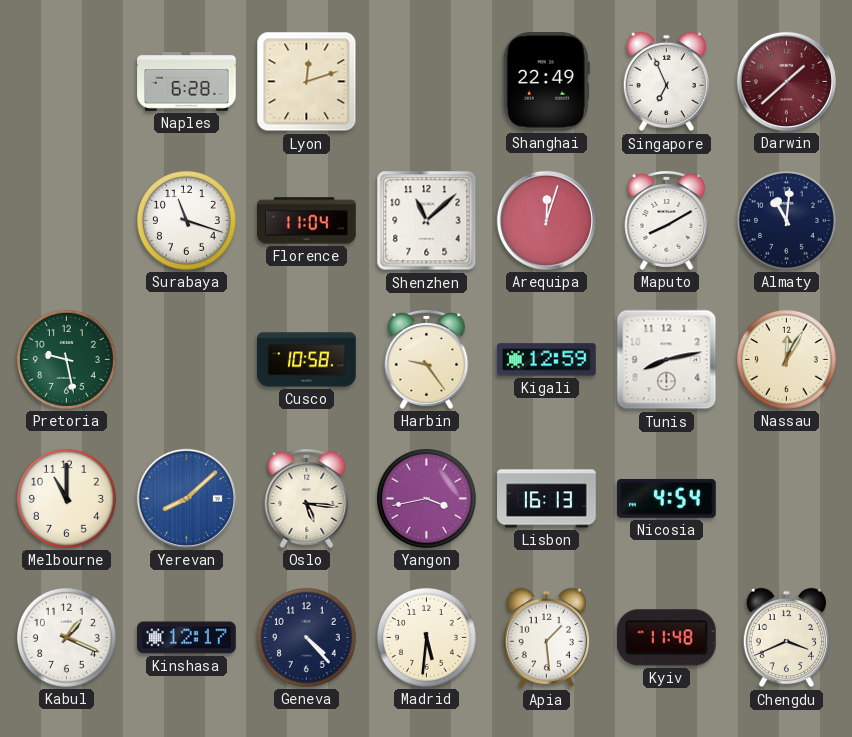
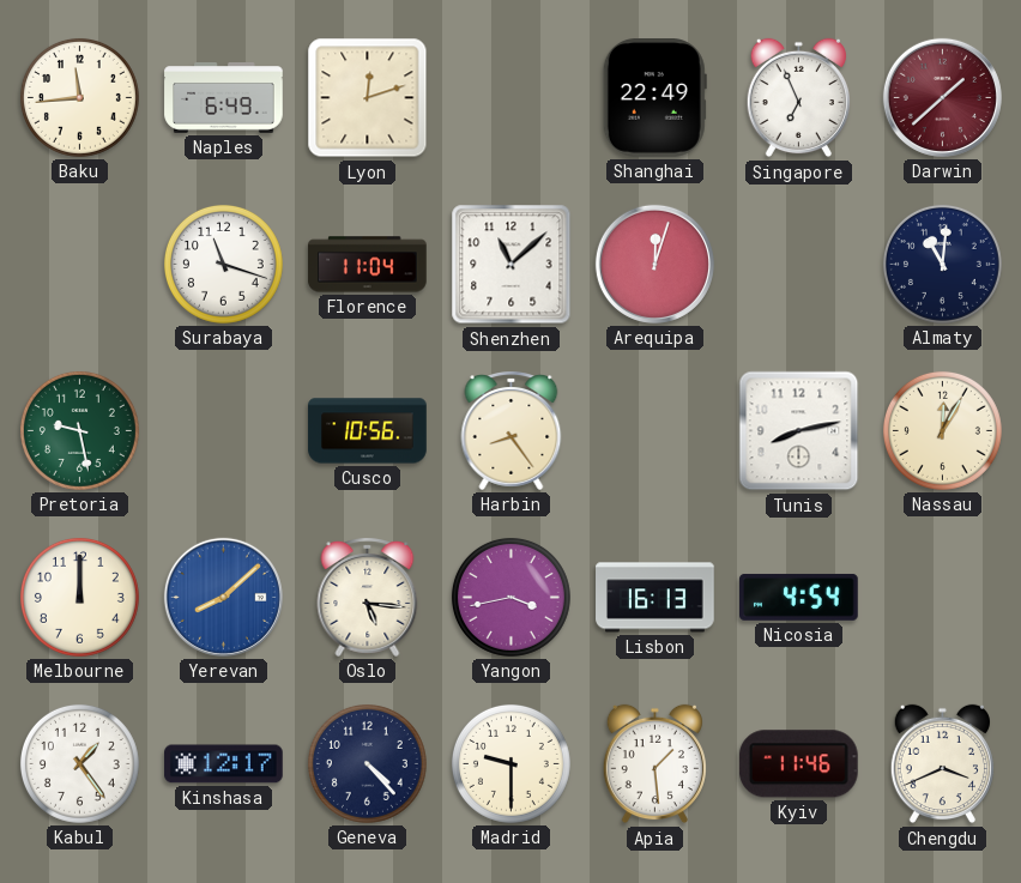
Baku: none -> 11:44
Naples: 6:28 -> 6:49
Maputo: 8:10 -> none
Cusco: 10:58 -> 10:56
Harbin: 9:24 -> 8:24
Kigali: 12:59 -> none
Melbourne: 11:00 -> 12:00
Kabul: 1:19 -> 1:24
Madrid: 5:31 -> 9:30
Kyiv: 11:48 -> 11:46
